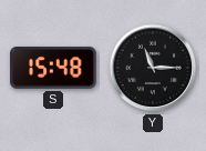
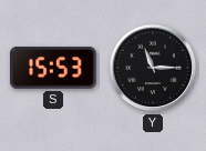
S: 15:48 -> 15:53
